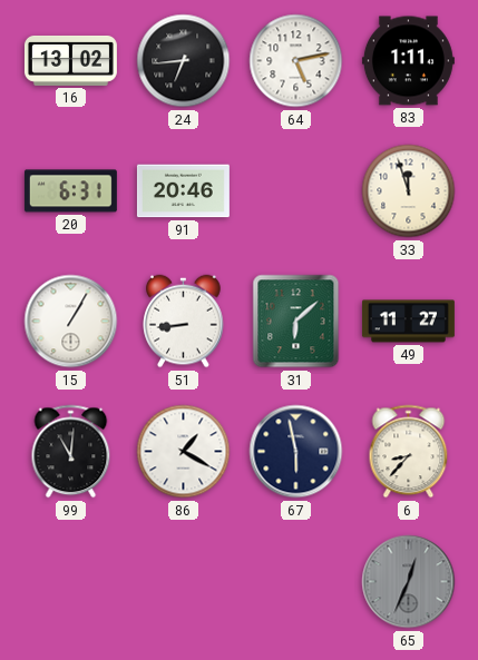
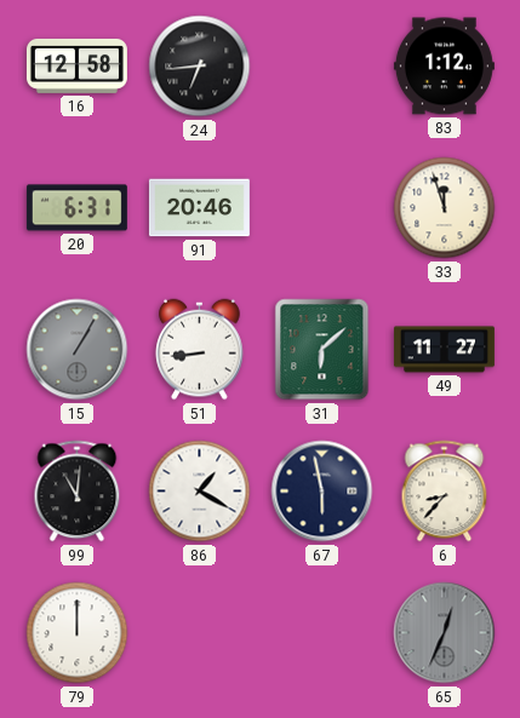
16: 13:02 -> 12:58
64: 5:13 -> none
83: 1:11 -> 1:12
15 dial: white -> grey
79: none -> 12:00
